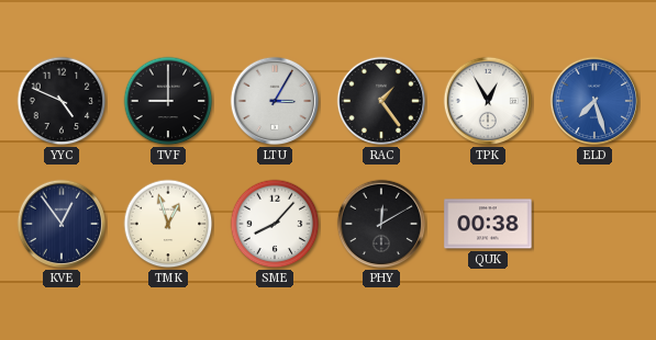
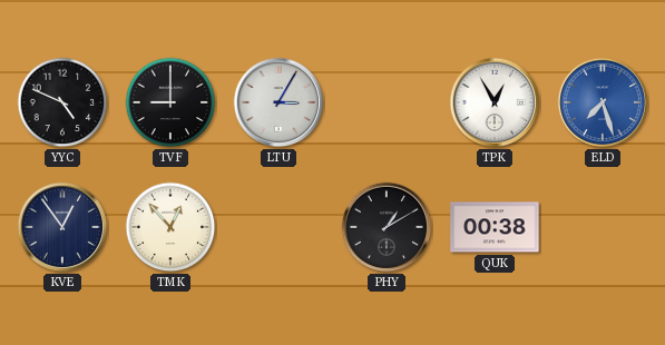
RAC: 1:24 -> none
TMK: 12:57 -> 12:53
SME: 8:07 -> none
PHY: 12:10 -> 1:10
